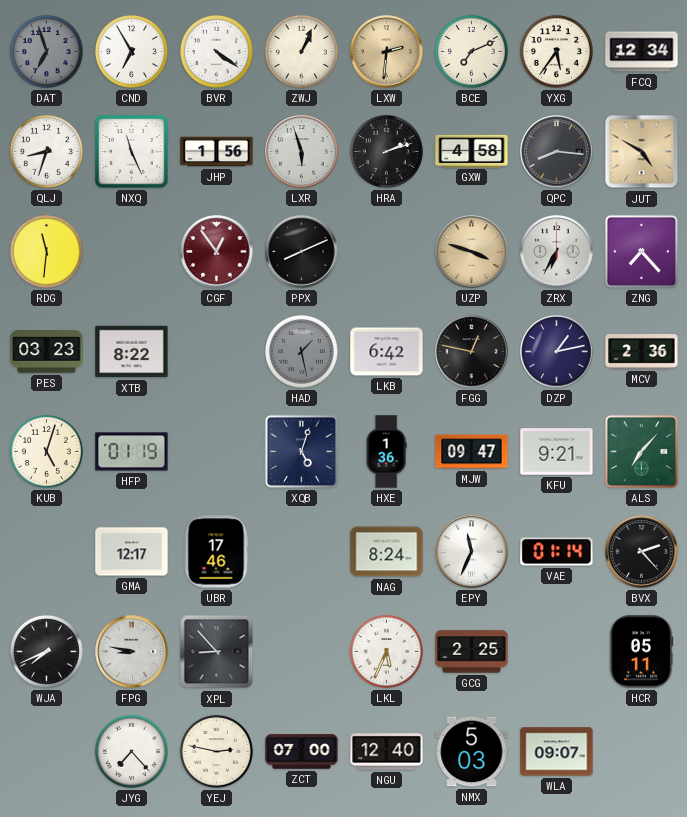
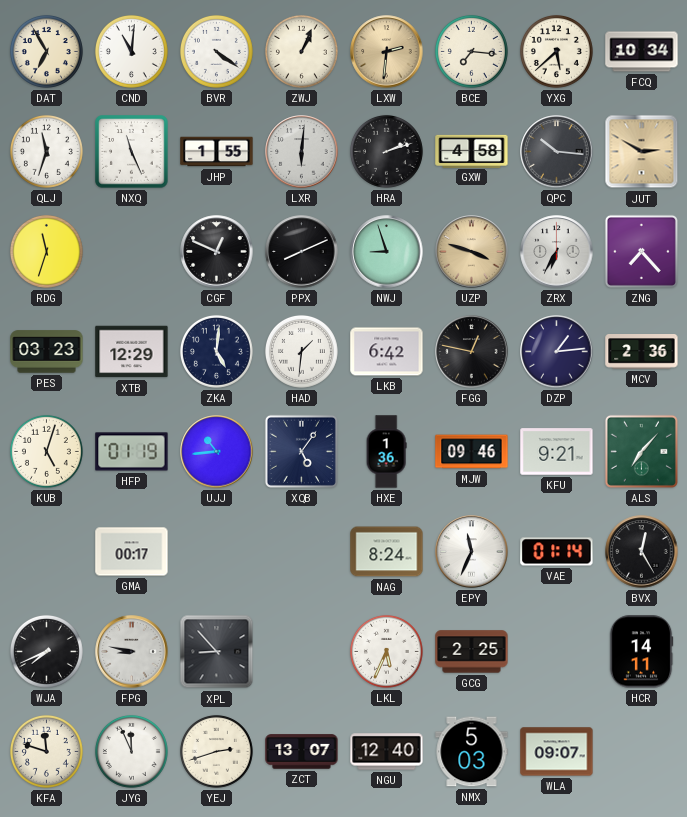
DAT: 6:57 -> 6:55
DAT dial: grey -> cream
CND: 6:55 -> 11:01
BCE: 7:11 -> 7:16
YXG: 5:36 -> 5:38
FCQ: 12:34 -> 10:34
QLJ: 8:33 -> 11:33
JHP: 1:56 -> 1:55
LXR: 5:57 -> 6:01
QPC: 8:16 -> 10:16
JUT: 4:50 -> 2:50
RDG: 11:31 -> 11:33
CGF: 12:54 -> 12:49
CGF dial: burgundy -> black
NWJ: none -> 8:57
XTB: 8:22 -> 12:29
ZKA: none -> 5:01
HAD: 1:28 -> 1:31
HAD dial: grey -> white
DZP: 1:13 -> 1:14
UJJ: none -> 10:44
XQB: 5:03 -> 5:06
MJW: 09:47 -> 09:46
GMA: 12:17 -> 00:17
UBR: 17:46 -> none
BVX: 2:23 -> 12:25
HCR: 05:11 -> 14:11
KFA: none -> 11:48
JYG: 7:23 -> 11:56
YEJ: 2:47 -> 2:42
ZCT: 07:00 -> 13:07
